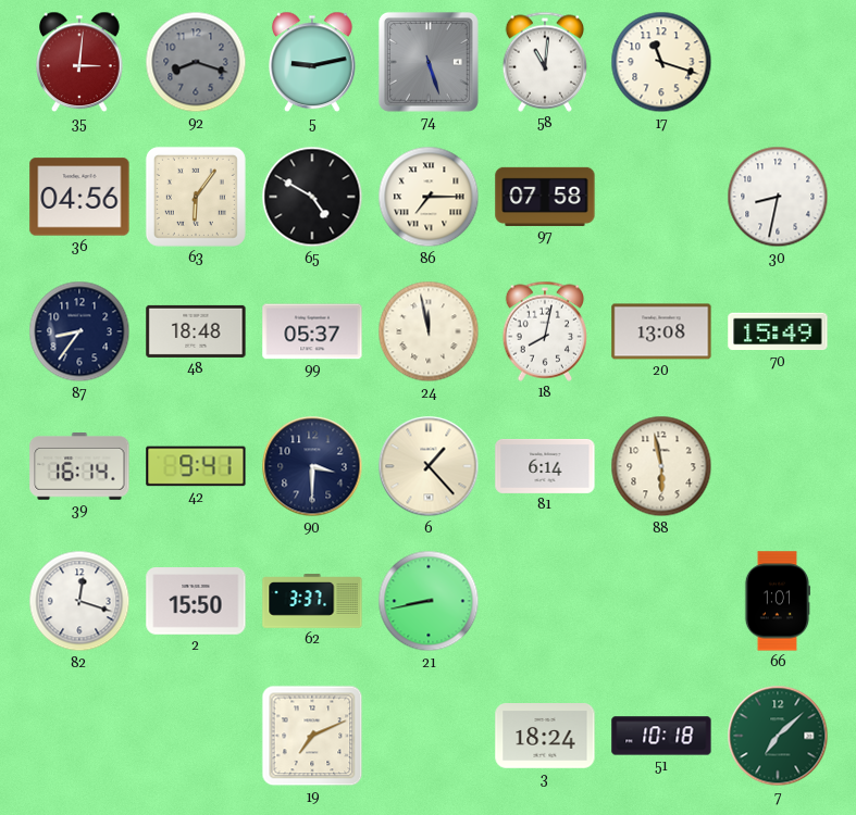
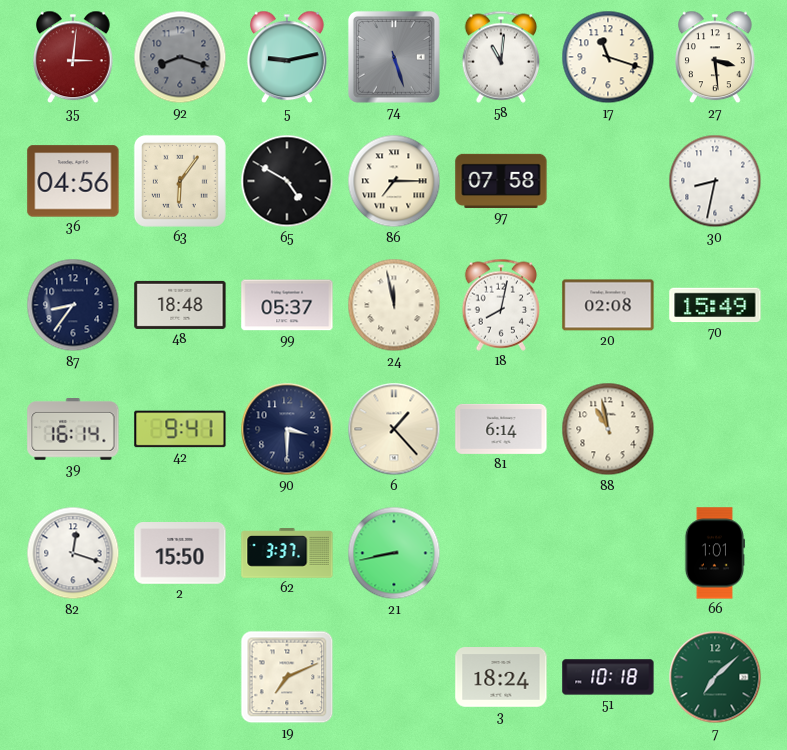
27: none -> 3:29
20: 13:08 -> 02:08
88: 5:58 -> 10:58
